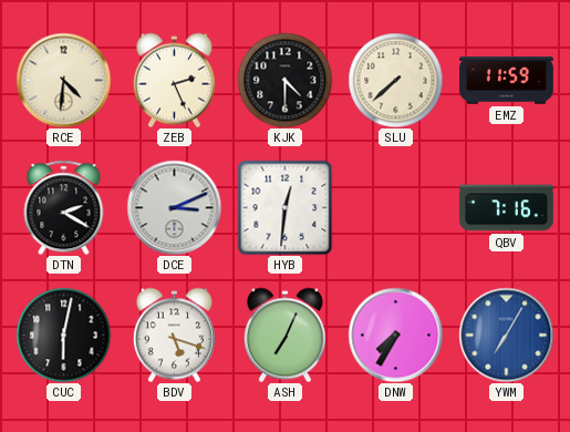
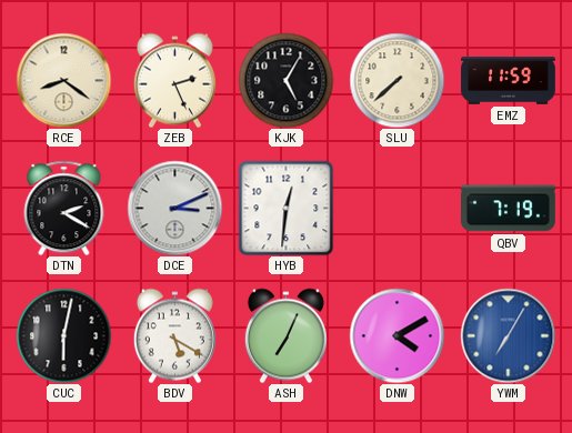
RCE: 4:31 -> 8:21
KJK: 4:30 -> 5:05
QBV: 7:16 -> 7:19
BDV: 5:18 -> 5:20
DNW: 7:35 -> 4:10
